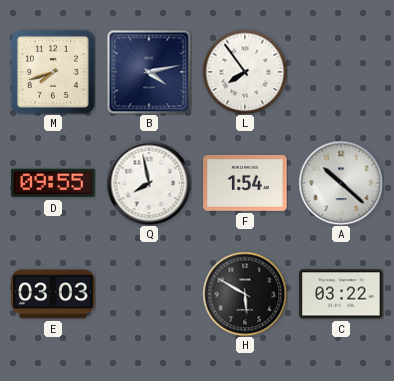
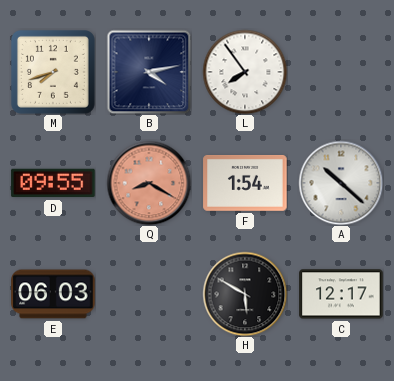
Q: 7:58 -> 8:20
Q dial: white -> salmon
E: 03:03 -> 06:03
C: 03:22 -> 12:17
